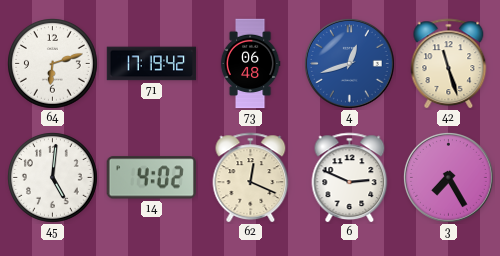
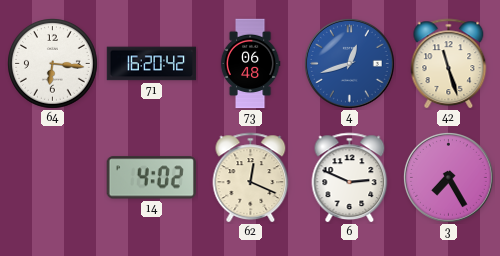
64: 6:12 -> 6:16
71: 17:19 -> 16:20
45: 5:01 -> none
